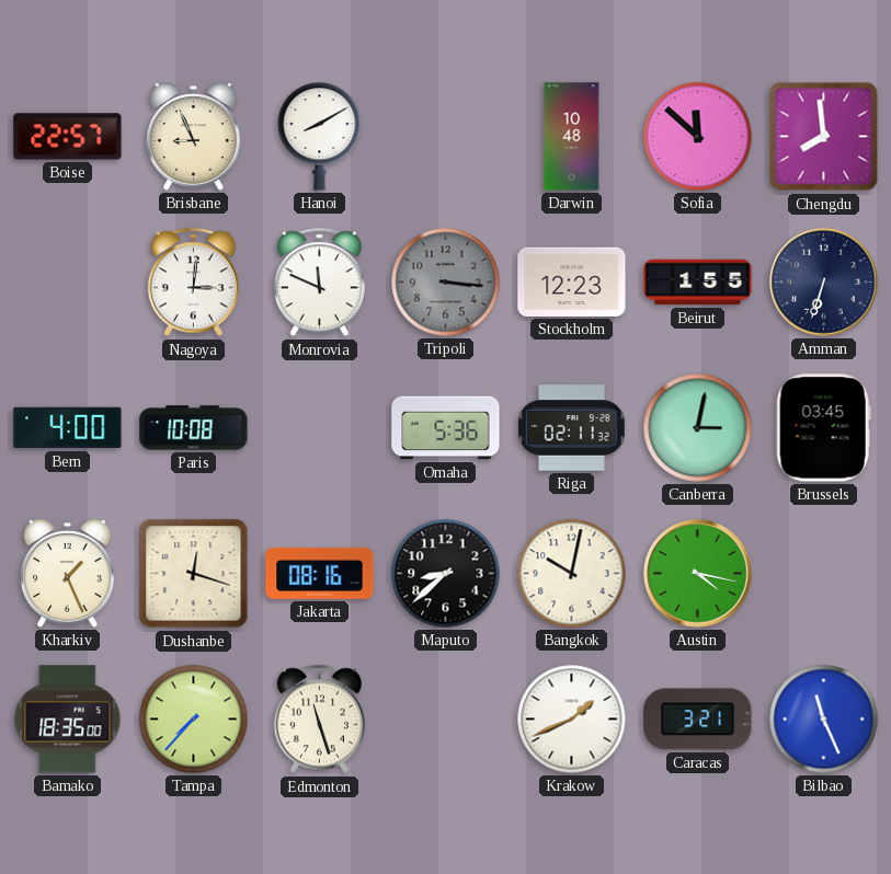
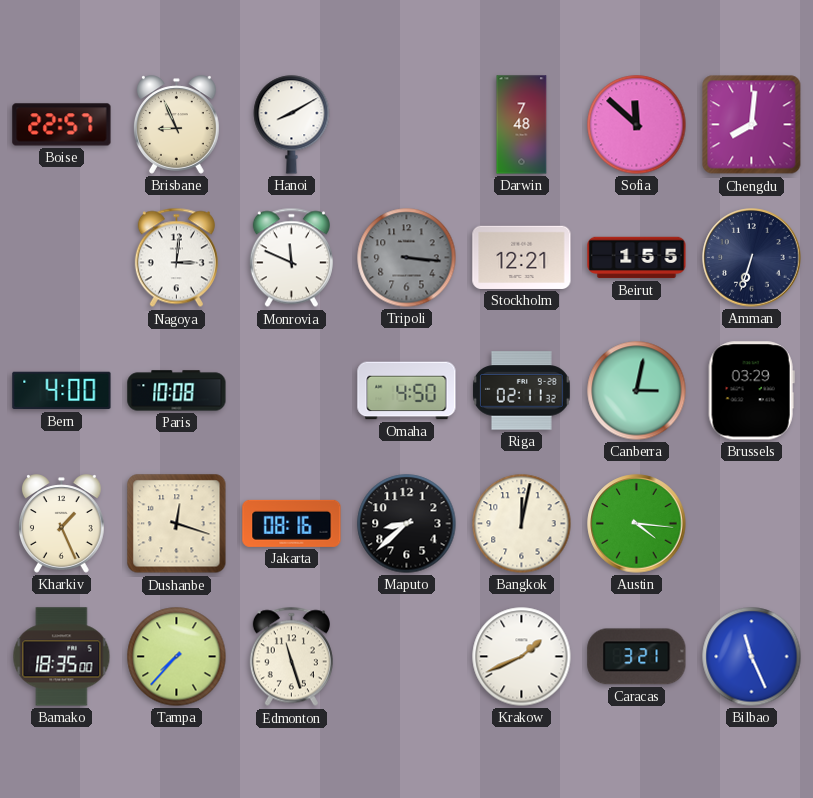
Darwin: 10:48 -> 7:48
Chengdu: 7:59 -> 8:01
Stockholm: 12:23 -> 12:21
Omaha: 5:36 -> 4:50
Brussels: 03:45 -> 03:29
Bangkok: 10:02 -> 12:02
Austin: 4:17 -> 4:16
